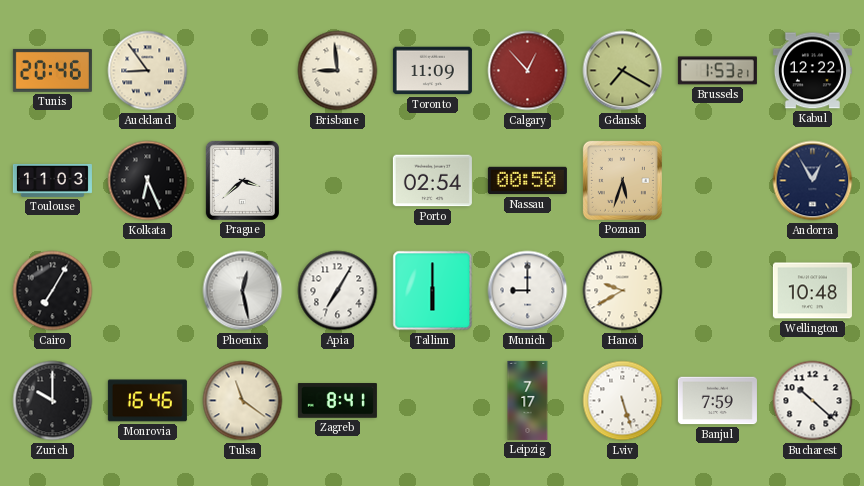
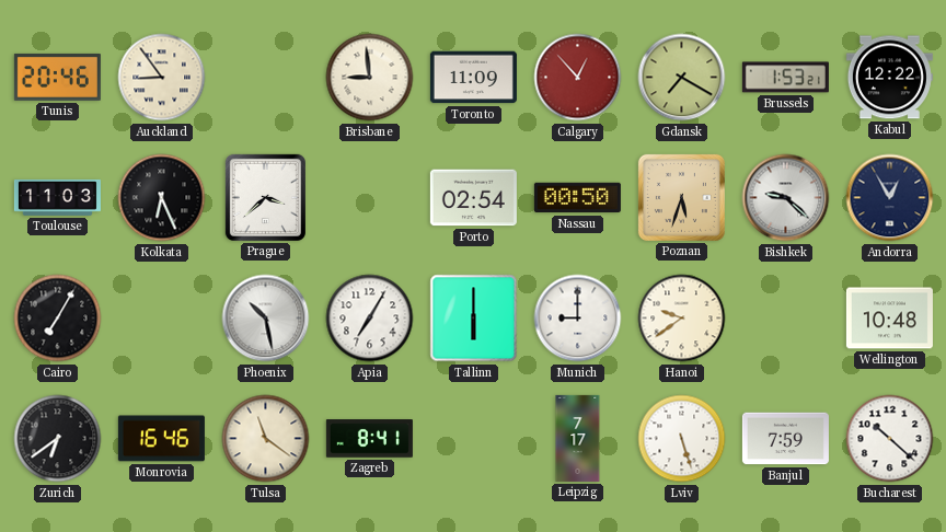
Bishkek: none -> 9:22
Phoenix: 12:28 -> 10:28
Hanoi: 9:40 -> 9:39
Zurich: 10:00 -> 6:39
